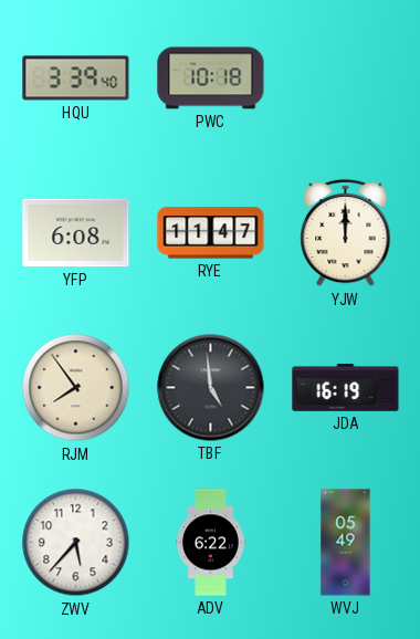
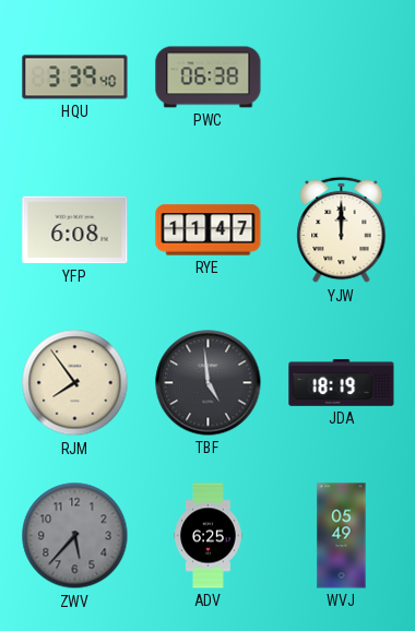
PWC: 10:18 -> 06:38
JDA: 16:19 -> 18:19
ZWV dial: white -> grey
ADV: 6:22 -> 6:25
